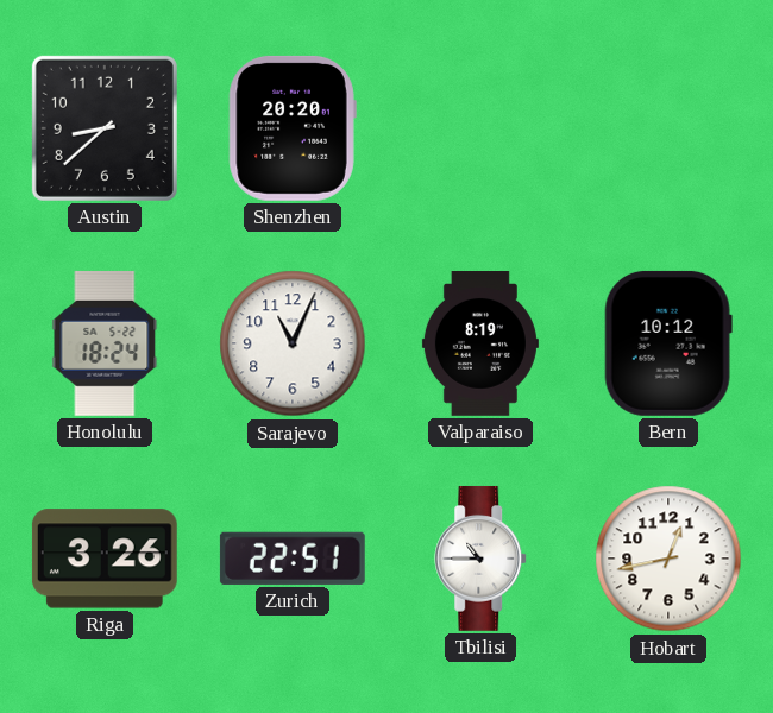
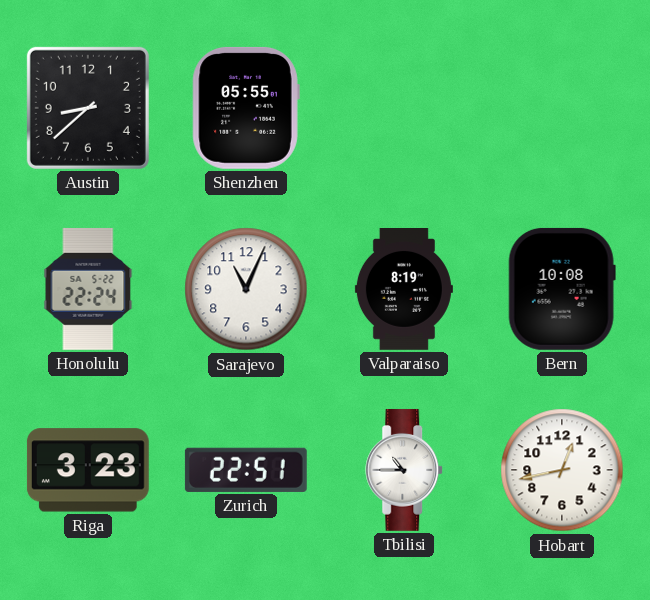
Shenzhen: 20:20 -> 05:55
Honolulu: 18:24 -> 22:24
Bern: 10:12 -> 10:08
Riga: 3:26 -> 3:23
